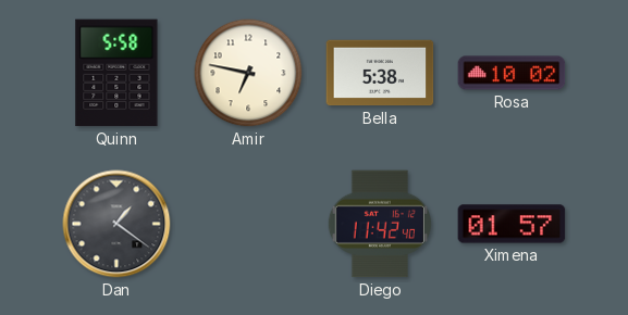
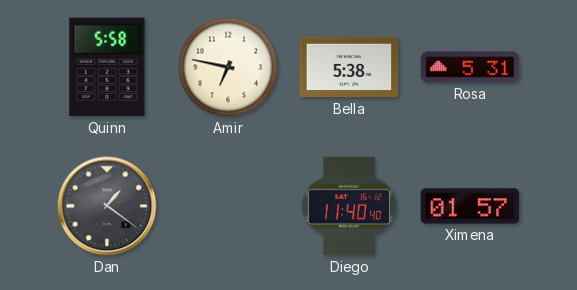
Rosa: 10:02 -> 5:31
Diego: 11:42 -> 11:40
